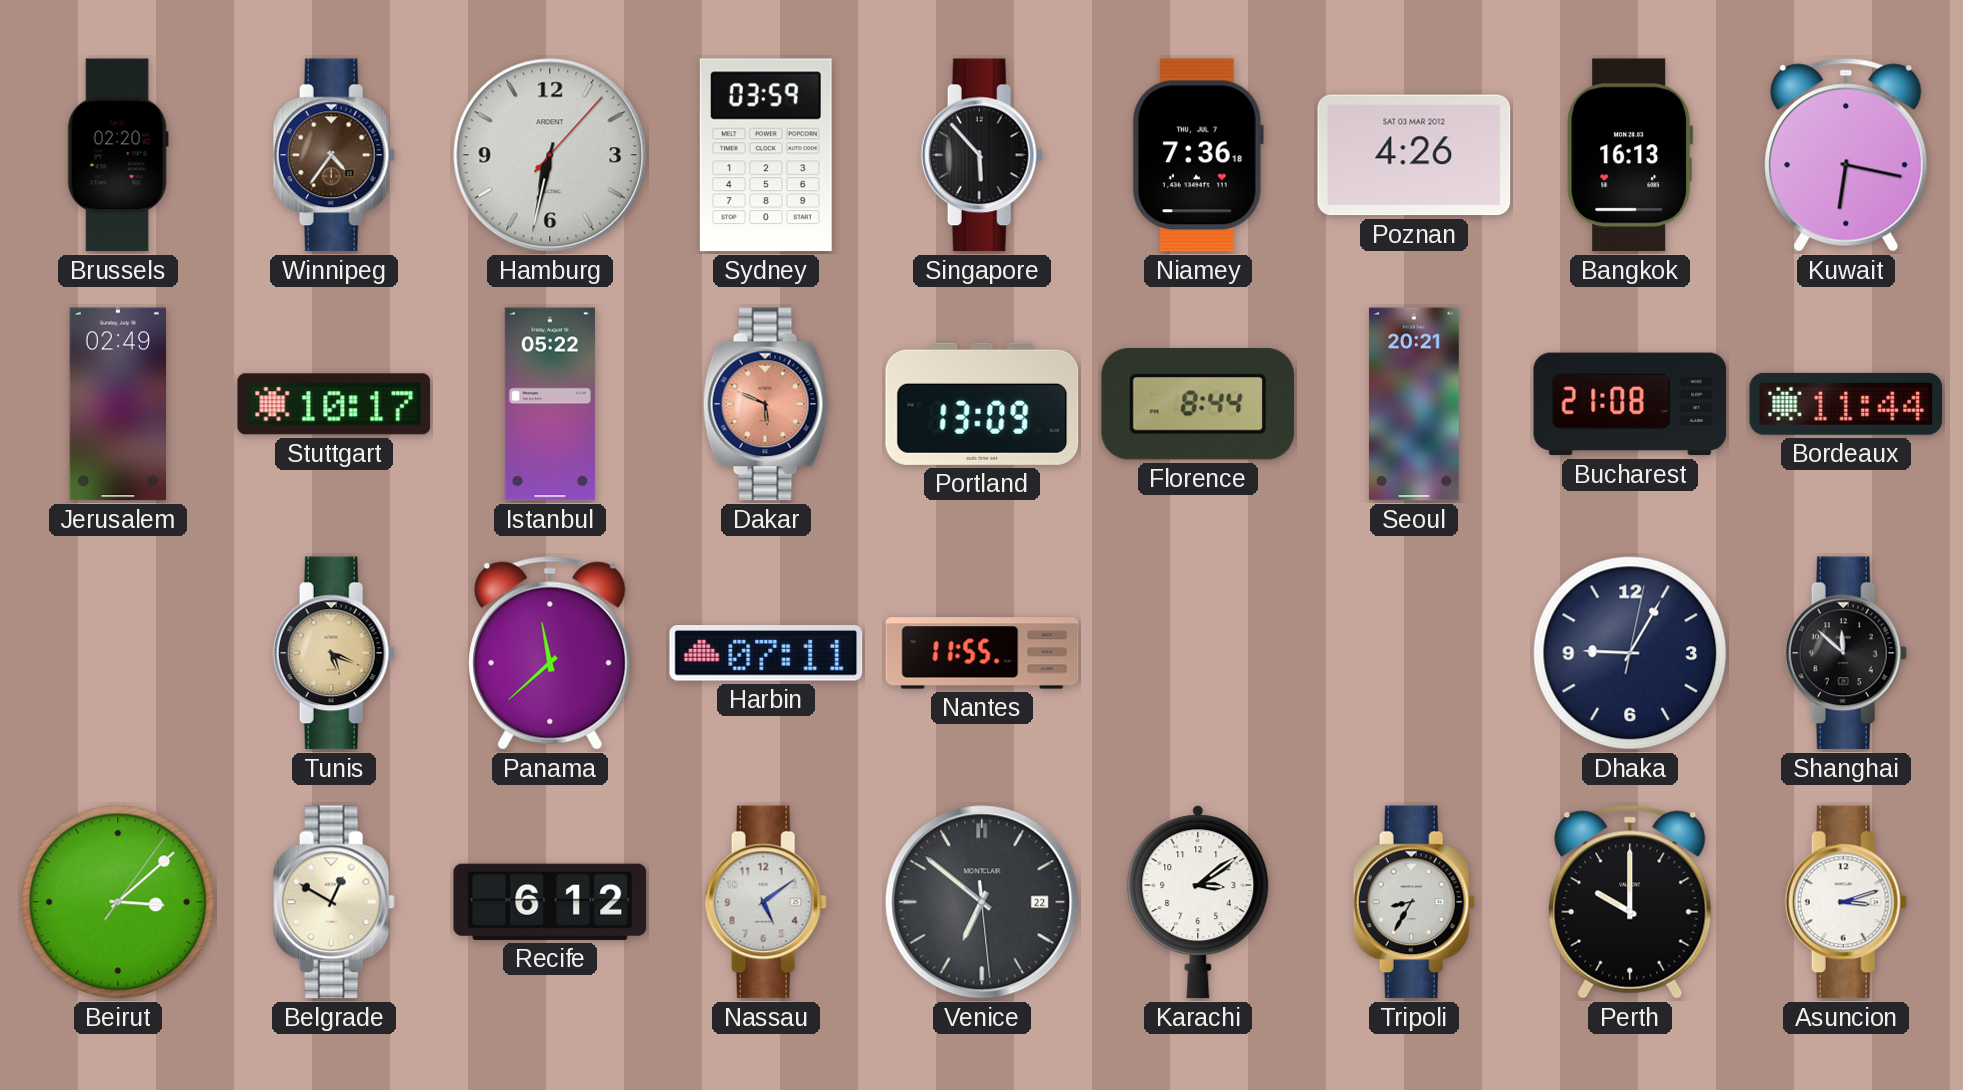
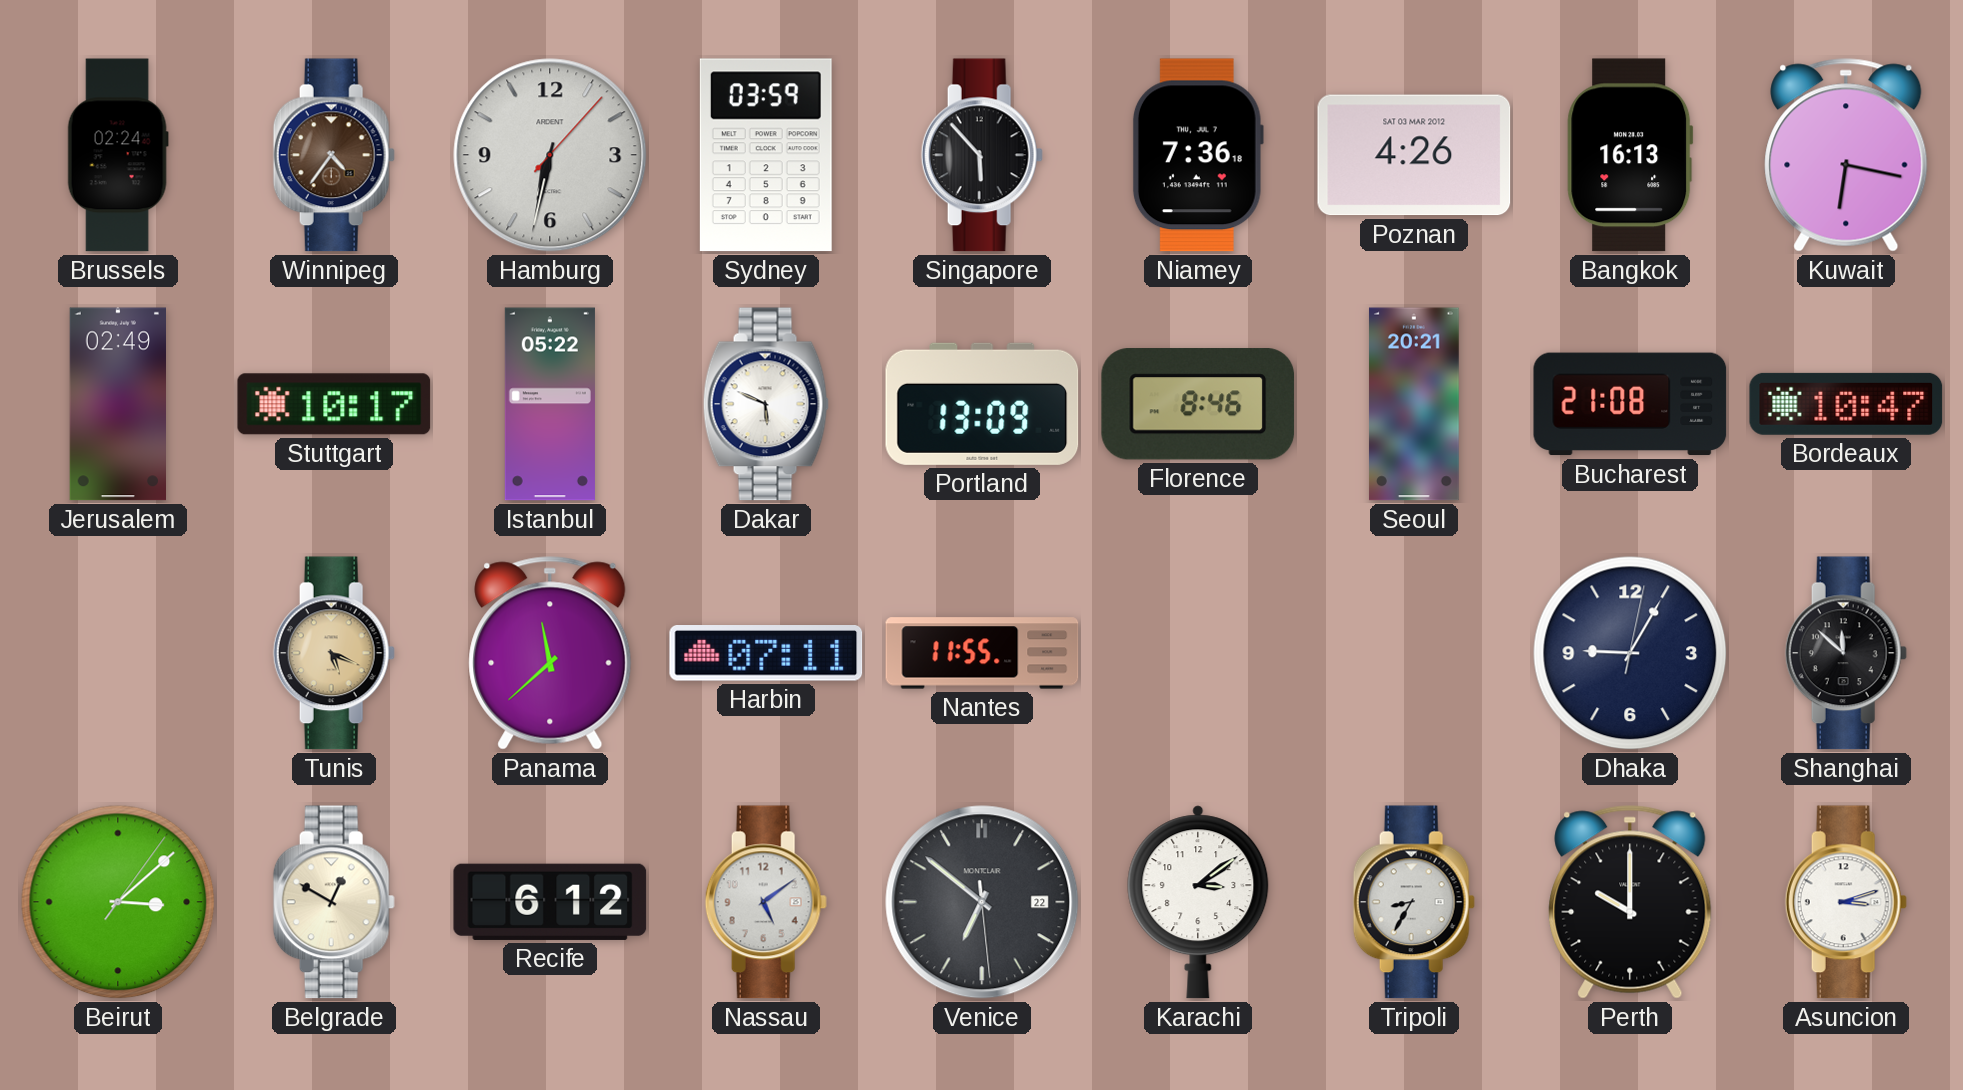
Brussels: 02:20 -> 02:24
Dakar dial: salmon -> white
Florence: 8:44 -> 8:46
Bordeaux: 11:44 -> 10:47
